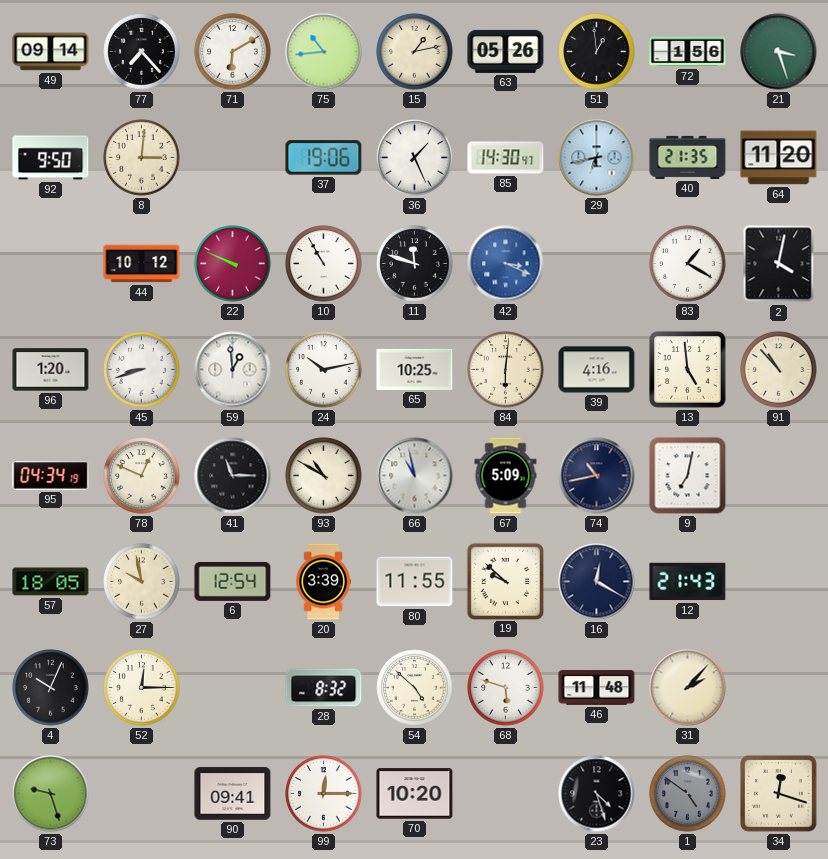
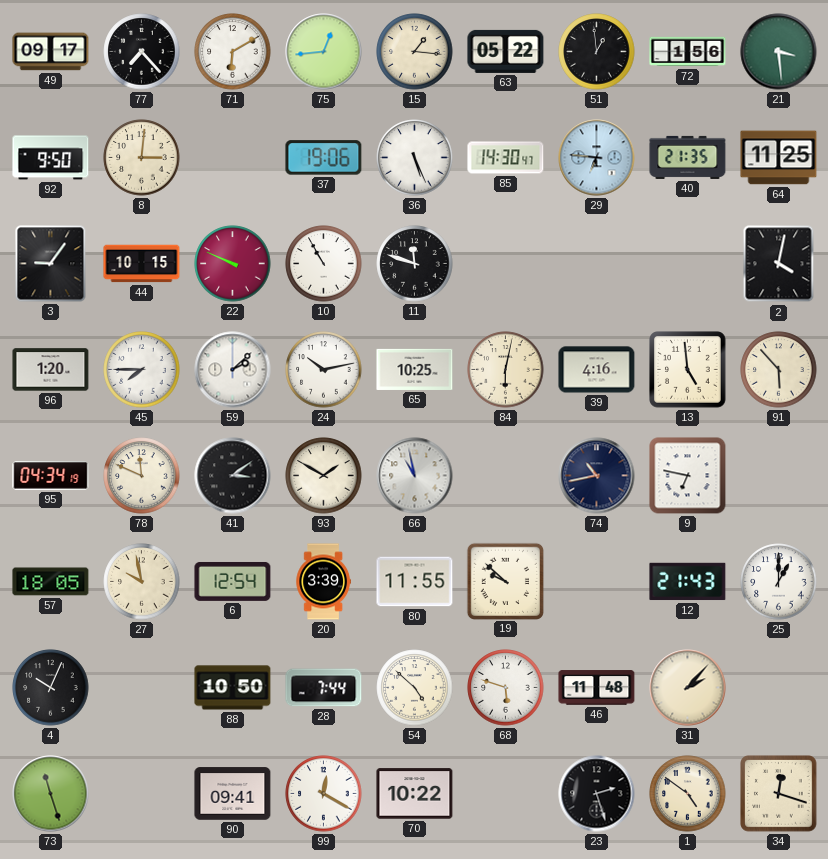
49: 09:14 -> 09:17
75: 10:44 -> 12:44
15: 1:13 -> 1:16
63: 05:26 -> 05:22
21: 3:27 -> 3:29
36: 1:26 -> 5:26
29: 6:43 -> 6:46
64: 11:20 -> 11:25
3: none -> 9:06
44: 10:12 -> 10:15
42: 3:19 -> none
83: 1:20 -> none
45: 8:42 -> 7:45
59: 12:59 -> 2:08
84: 6:01 -> 6:02
91: 10:53 -> 5:53
78: 12:49 -> 11:49
41: 11:15 -> 3:09
93: 10:50 -> 1:50
67: 5:09 -> none
9: 7:02 -> 6:47
16: 12:20 -> none
25: none -> 1:00
52: 12:15 -> none
88: none -> 10:50
28: 8:32 -> 7:44
73: 9:27 -> 11:27
99: 12:15 -> 12:20
70: 10:20 -> 10:22
23: 4:27 -> 2:27
1 dial: grey -> cream
